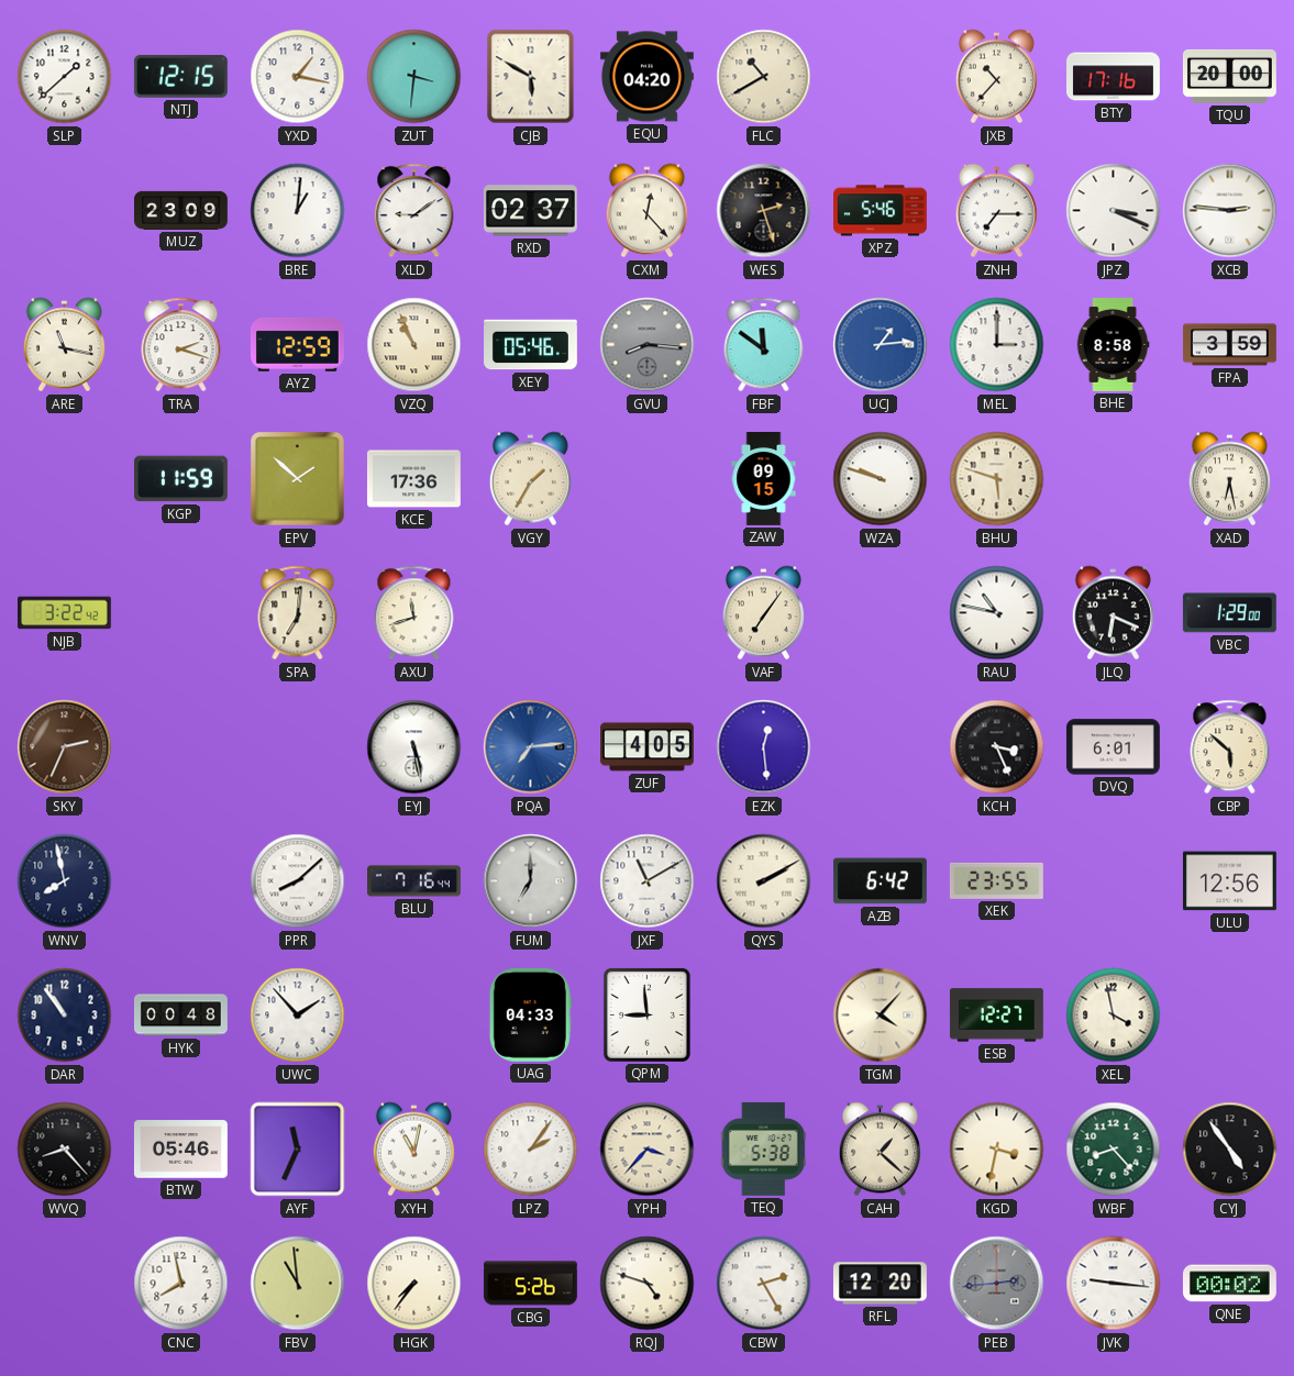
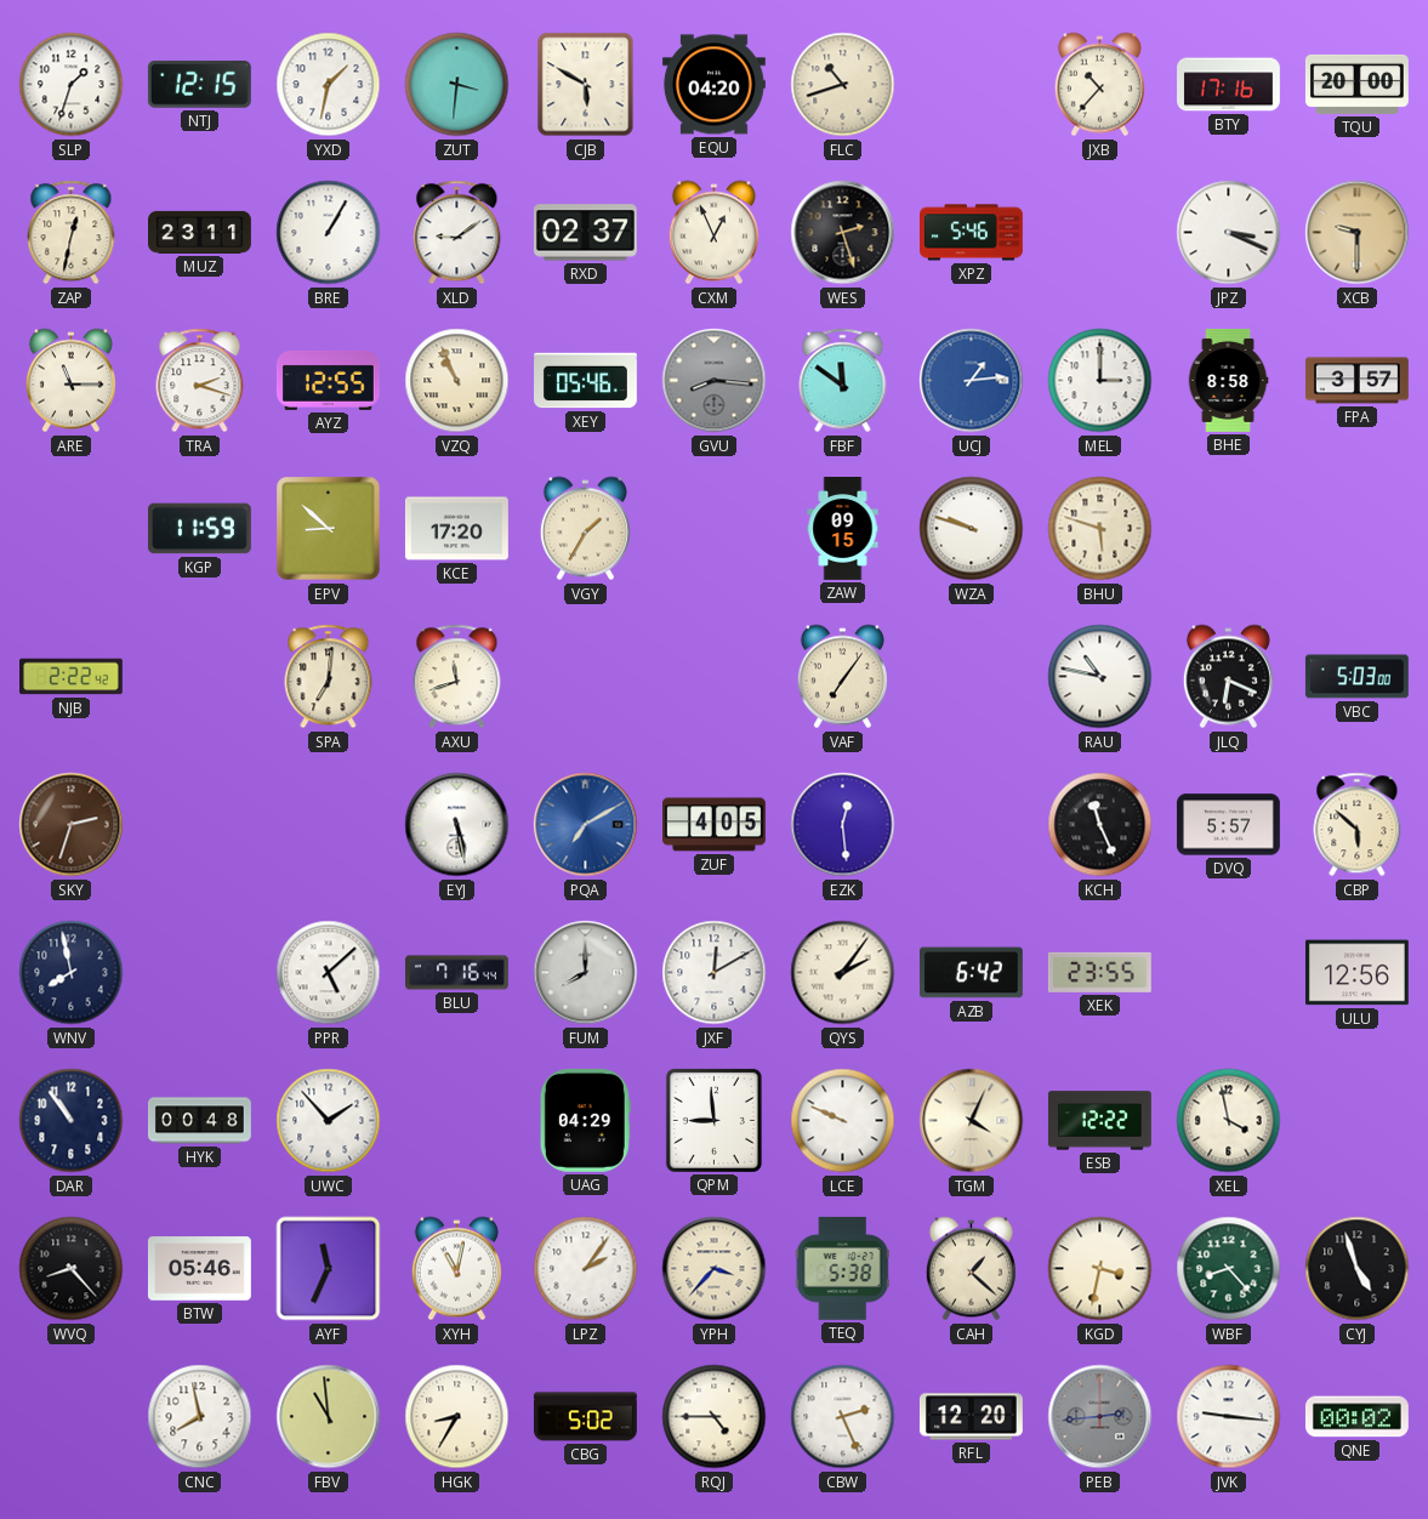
SLP: 1:38 -> 1:33
YXD: 1:17 -> 1:32
FLC: 10:40 -> 10:42
ZAP: none -> 12:32
MUZ: 23:09 -> 23:11
BRE: 1:01 -> 1:05
CXM: 12:23 -> 12:56
ZNH: 7:15 -> none
XCB: 2:46 -> 9:30
XCB dial: white -> champagne
ARE: 11:17 -> 11:15
AYZ: 12:59 -> 12:55
FPA: 3:59 -> 3:57
EPV: 1:52 -> 8:52
KCE: 17:36 -> 17:20
XAD: 6:28 -> none
NJB: 3:22 -> 2:22
VBC: 1:29 -> 5:03
SKY: 2:34 -> 2:33
PQA: 7:14 -> 7:10
KCH: 3:26 -> 11:26
DVQ: 6:01 -> 5:57
PPR: 8:08 -> 5:08
FUM: 7:00 -> 8:00
JXF: 11:10 -> 12:10
QYS: 2:10 -> 2:06
UAG: 04:33 -> 04:29
LCE: none -> 9:49
TGM: 4:07 -> 4:04
ESB: 12:27 -> 12:22
CYJ: 4:54 -> 4:57
HGK: 7:36 -> 8:35
CBG: 5:26 -> 5:02
RQJ: 4:48 -> 4:45
CBW: 2:25 -> 2:26
